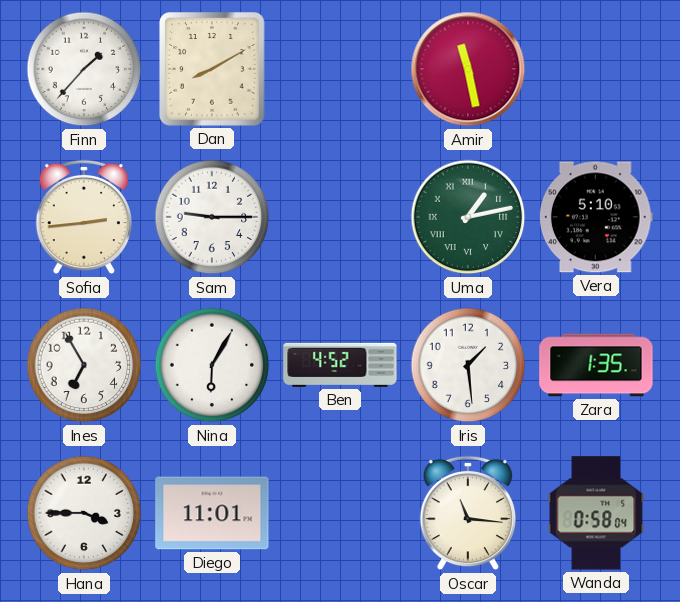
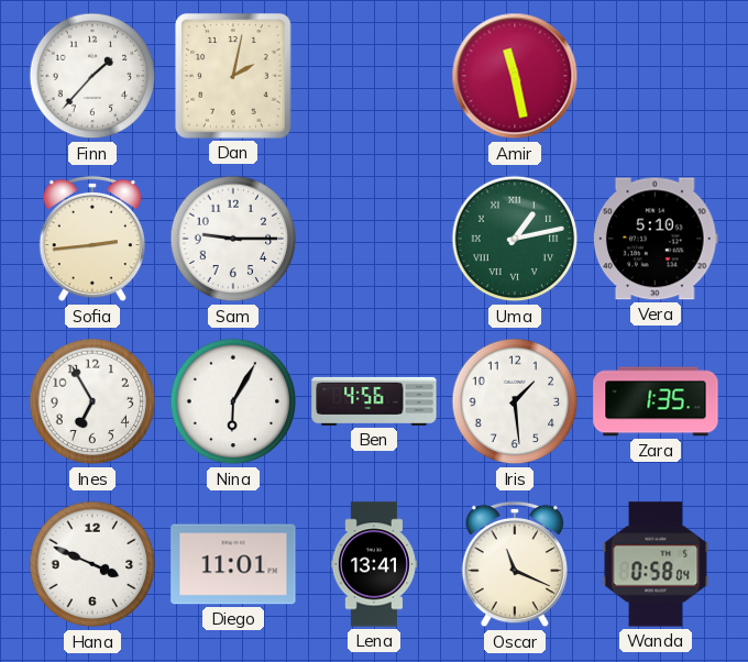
Dan: 8:10 -> 2:02
Ben: 4:52 -> 4:56
Hana: 3:45 -> 3:49
Lena: none -> 13:41
Oscar: 11:16 -> 11:19
